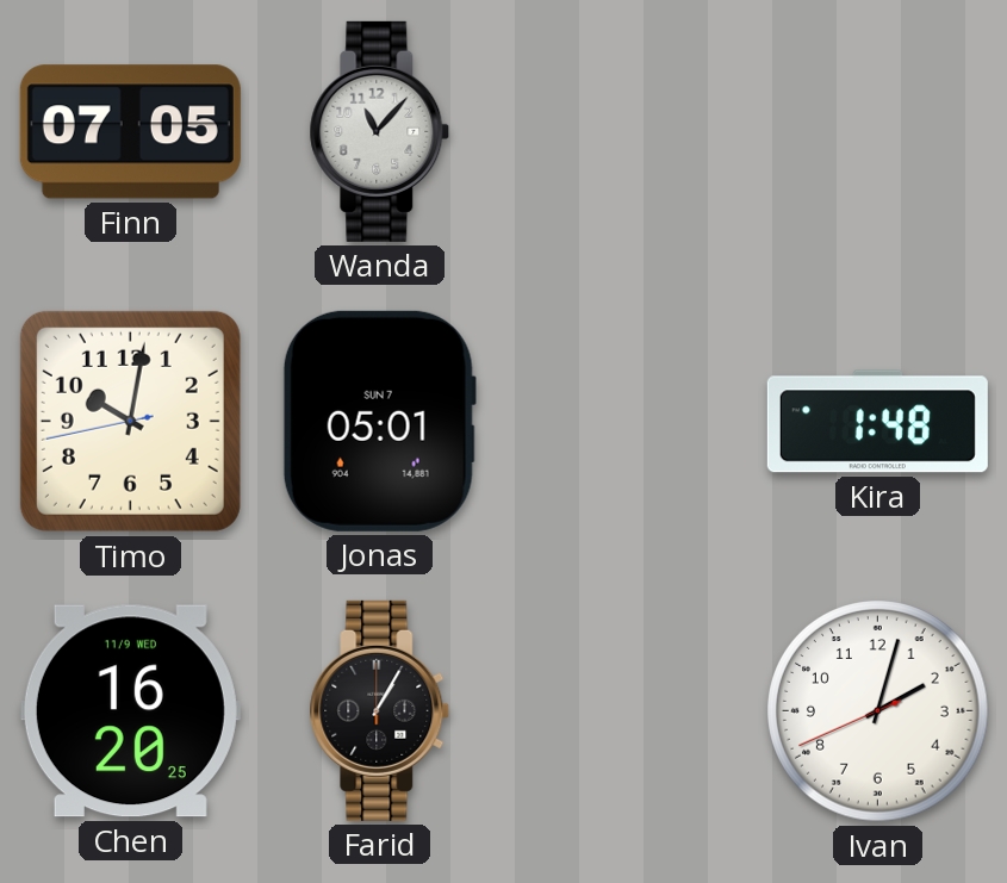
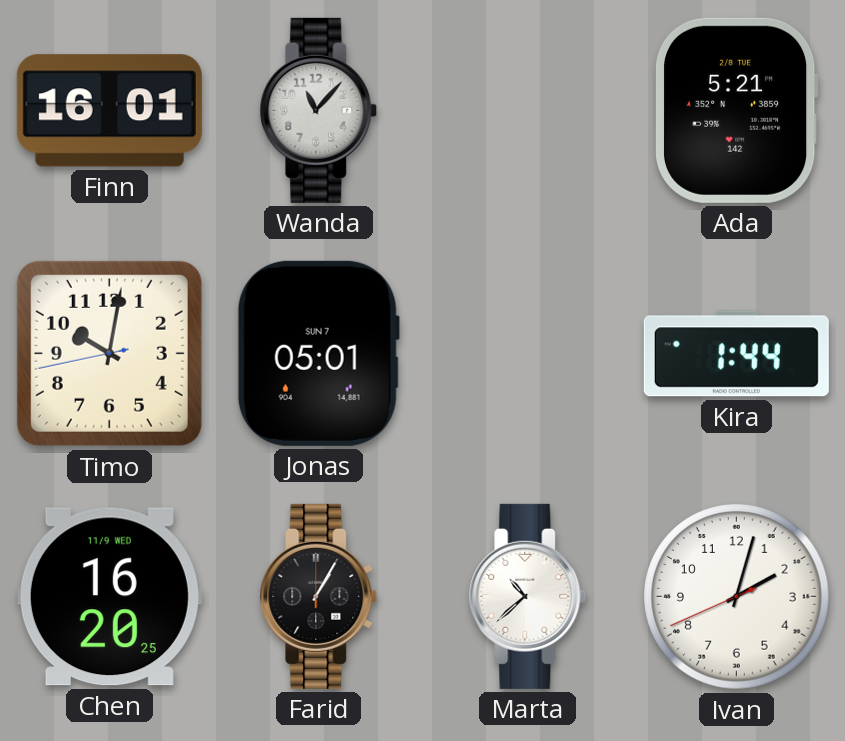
Finn: 07:05 -> 16:01
Ada: none -> 5:21
Kira: 1:48 -> 1:44
Marta: none -> 10:38
